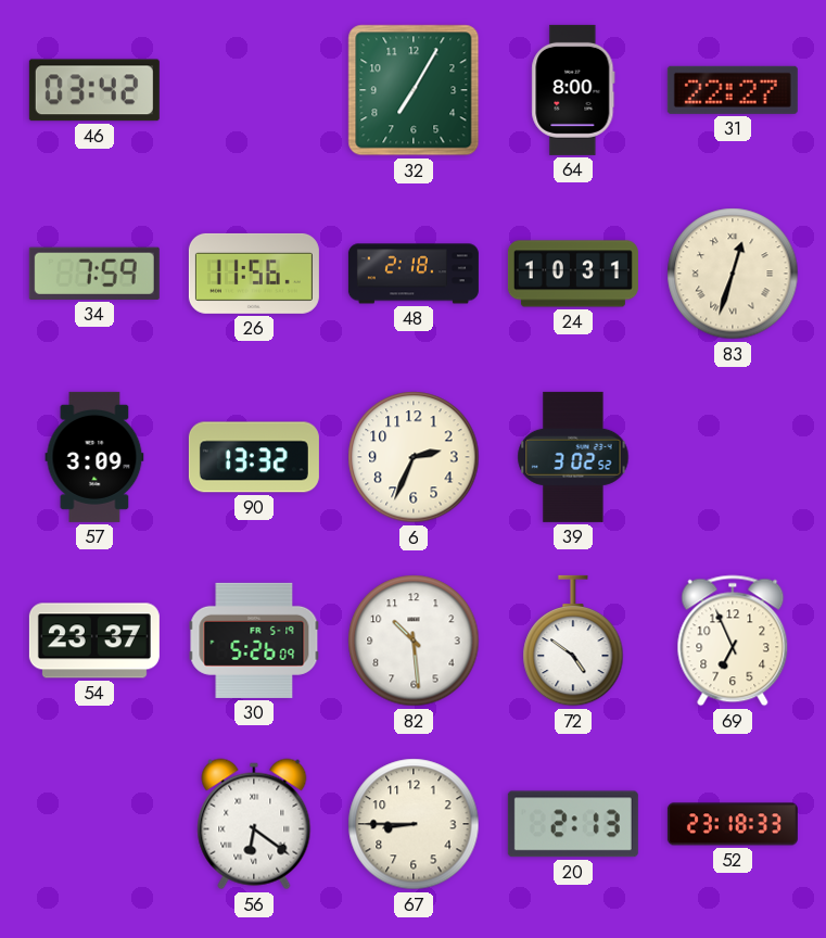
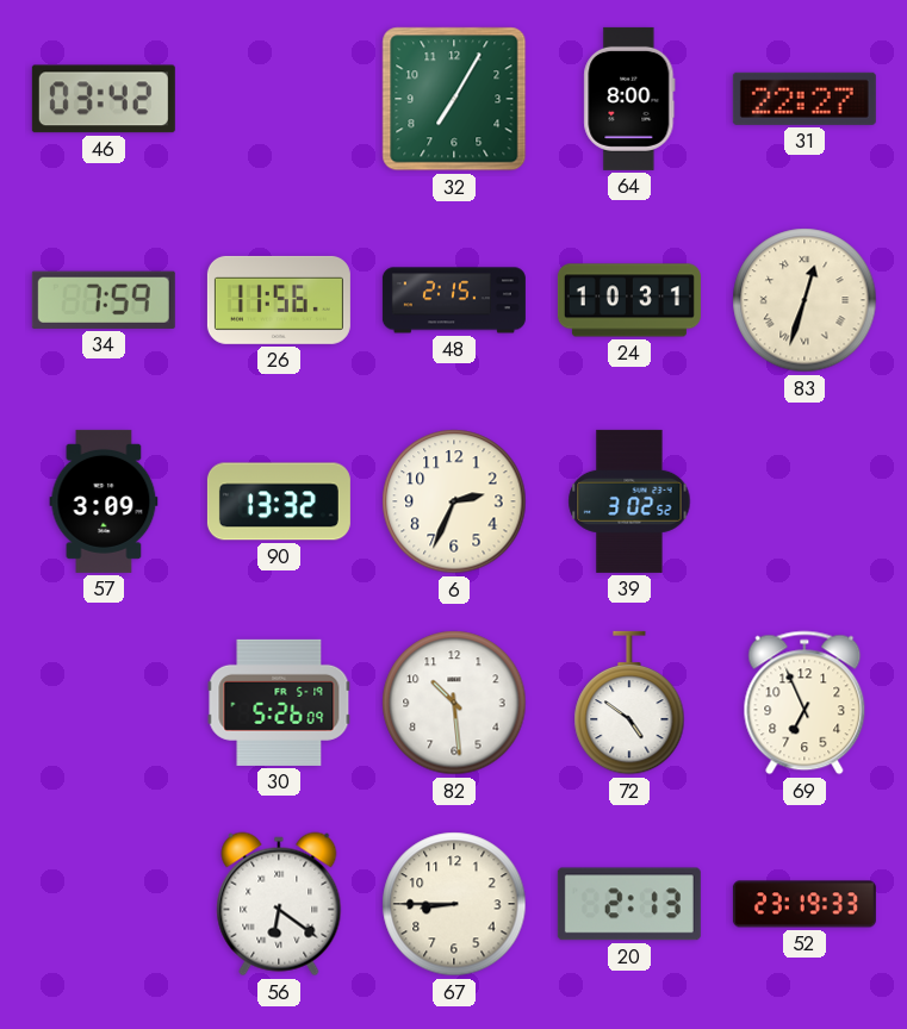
48: 2:18 -> 2:15
54: 23:37 -> none
52: 23:18 -> 23:19
